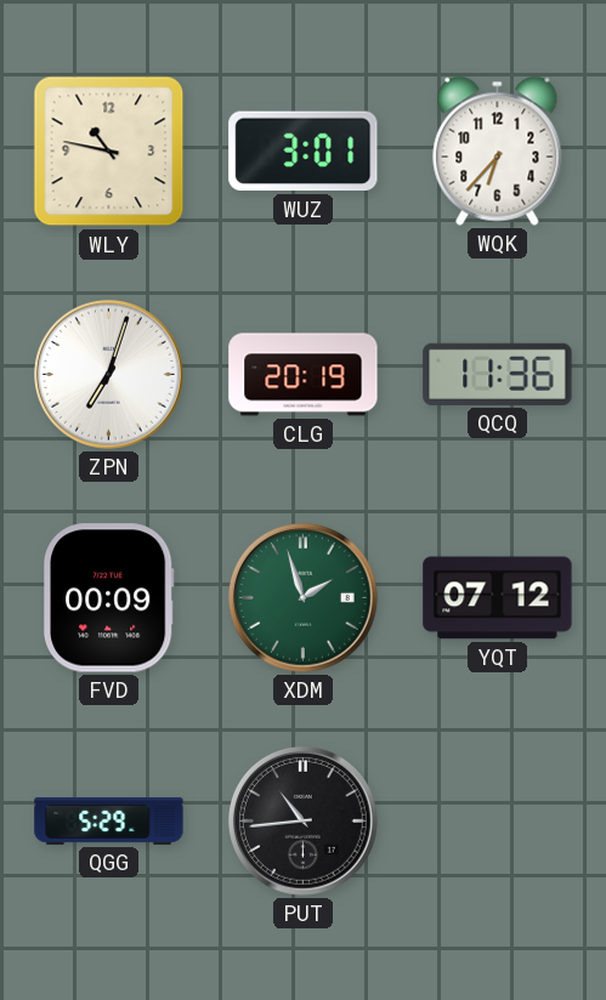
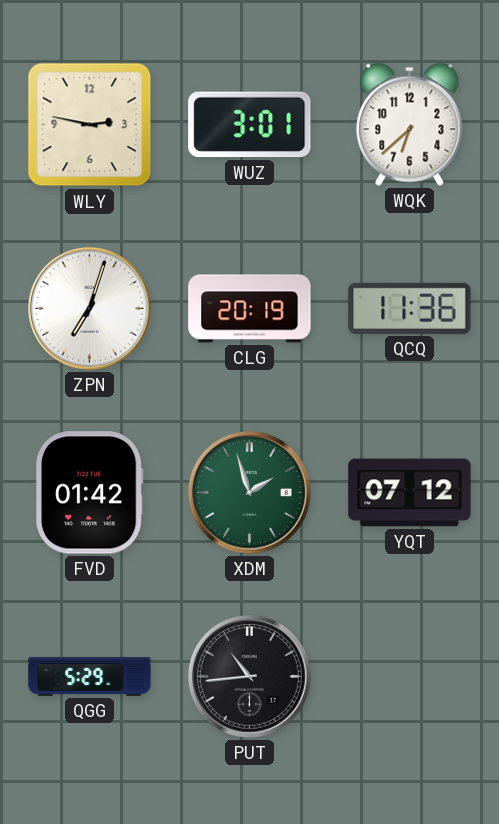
WLY: 10:47 -> 2:47
WQK: 6:37 -> 6:38
FVD: 00:09 -> 01:42
